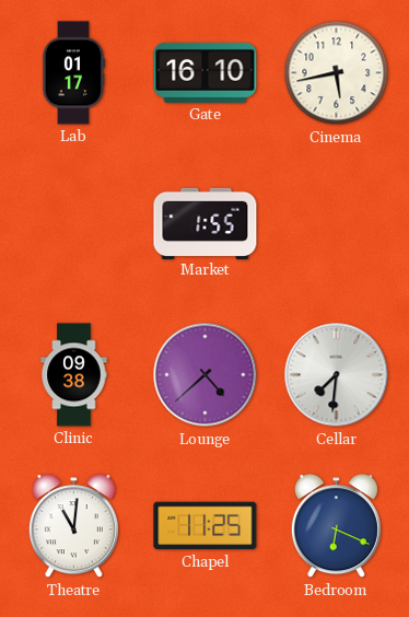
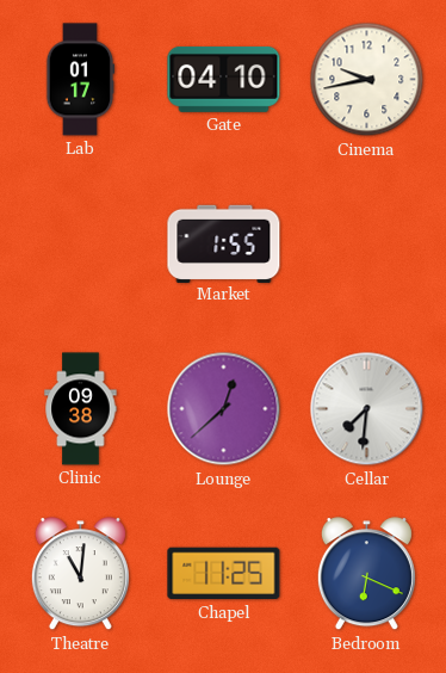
Gate: 16:10 -> 04:10
Cinema: 5:43 -> 9:43
Lounge: 4:38 -> 12:38
